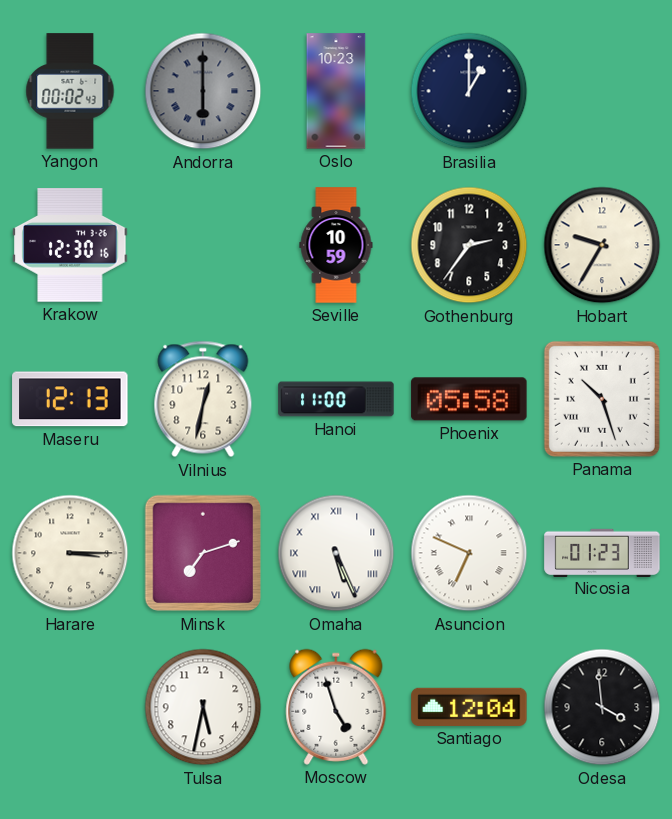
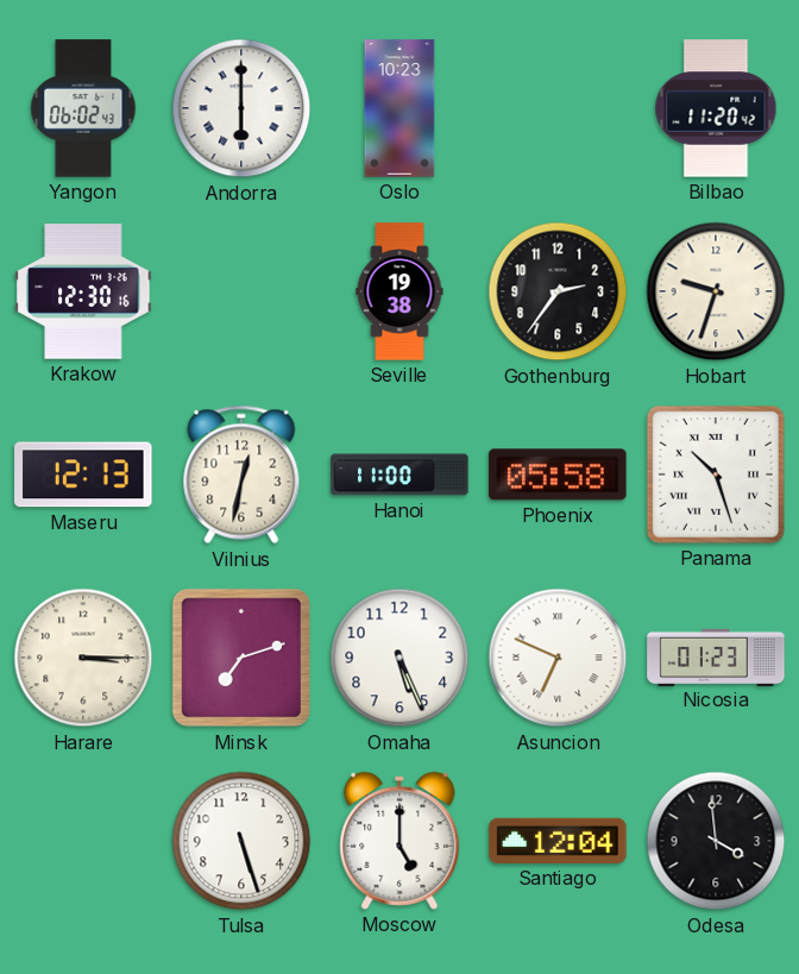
Yangon: 00:02 -> 06:02
Andorra dial: grey -> white
Brasilia: 1:00 -> none
Bilbao: none -> 11:20
Seville: 10:59 -> 19:38
Hobart: 9:35 -> 9:33
Omaha numerals: Roman -> Arabic
Tulsa: 5:32 -> 5:27
Moscow: 4:57 -> 5:00
